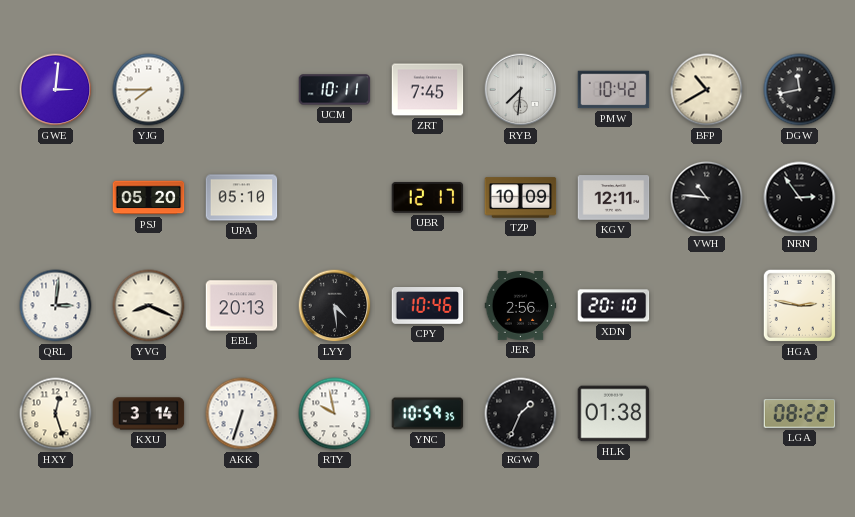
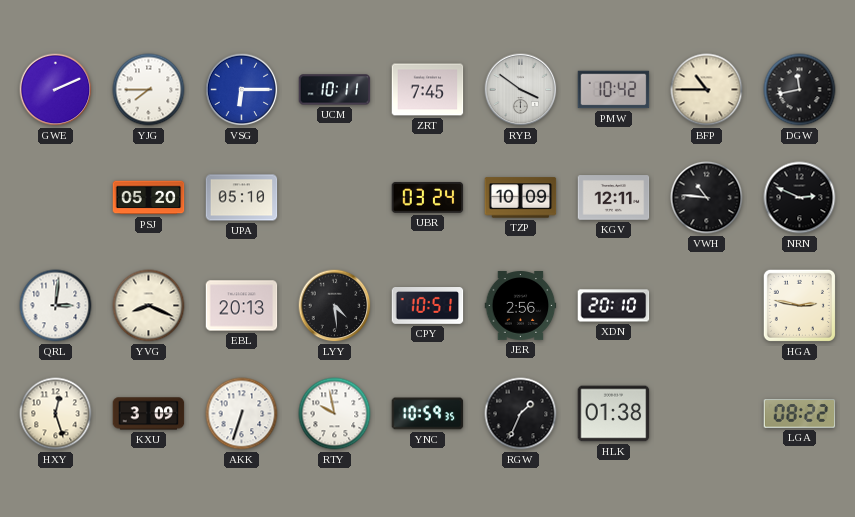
GWE: 3:01 -> 2:11
VSG: none -> 6:15
RYB: 7:31 -> 3:51
BFP: 10:40 -> 10:45
UBR: 12:17 -> 03:24
NRN: 2:54 -> 2:49
CPY: 10:46 -> 10:51
KXU: 3:14 -> 3:09
